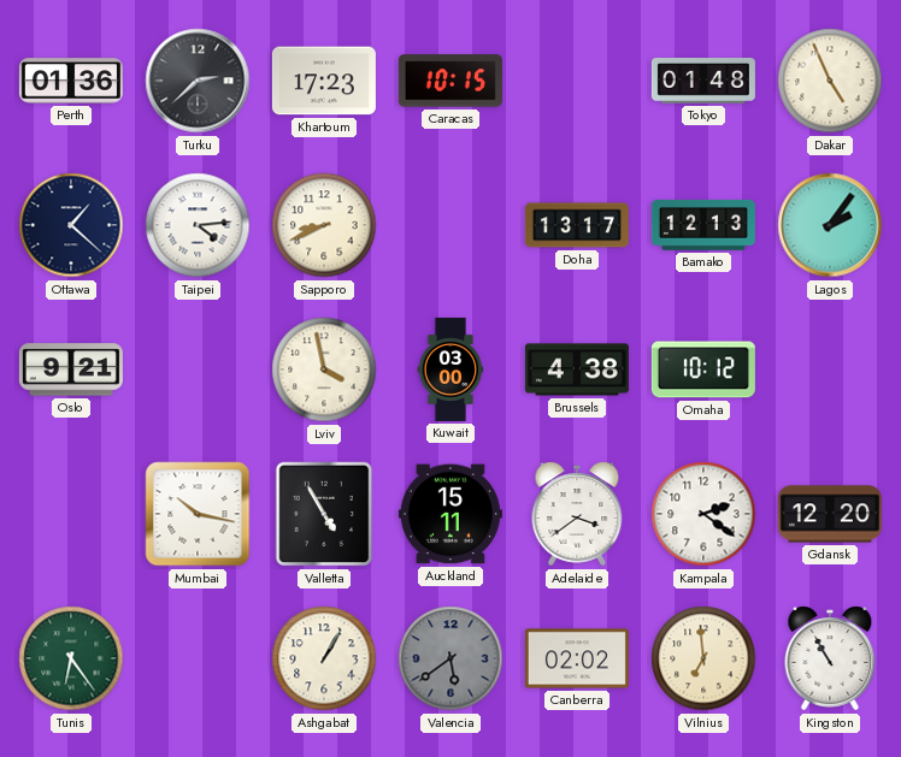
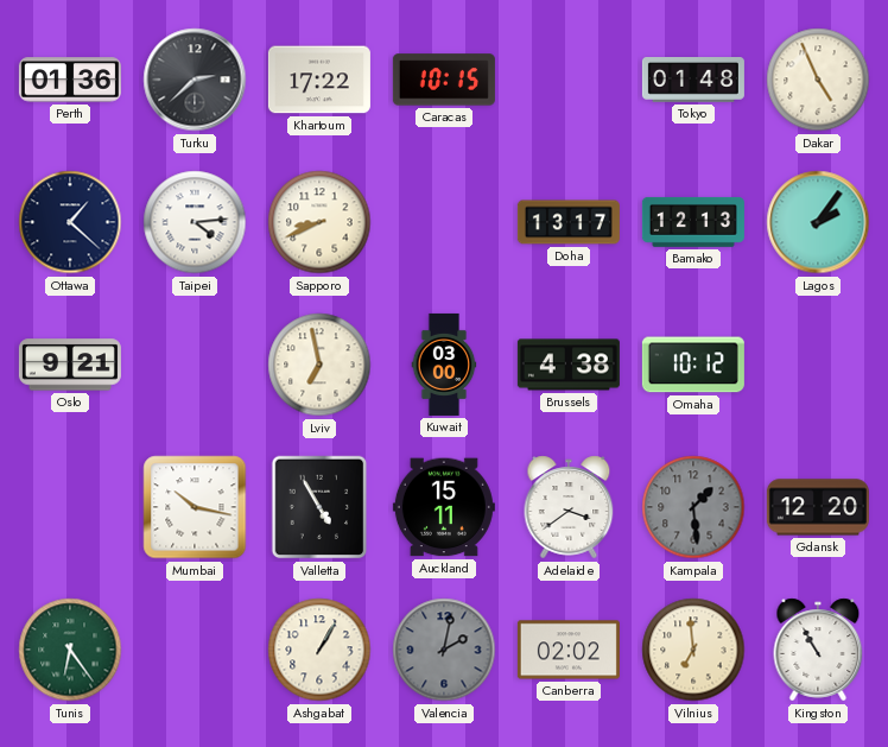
Khartoum: 17:23 -> 17:22
Lviv: 3:58 -> 6:58
Kampala: 2:21 -> 1:29
Kampala dial: white -> grey
Valencia: 5:39 -> 2:02
